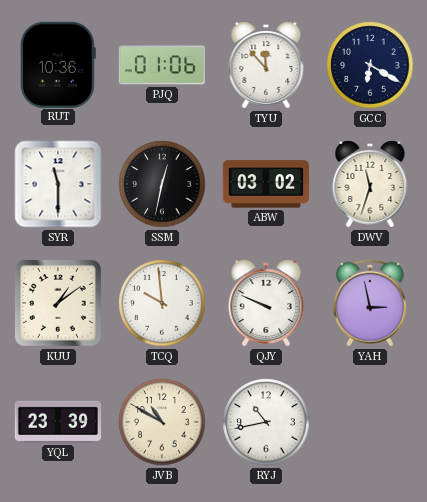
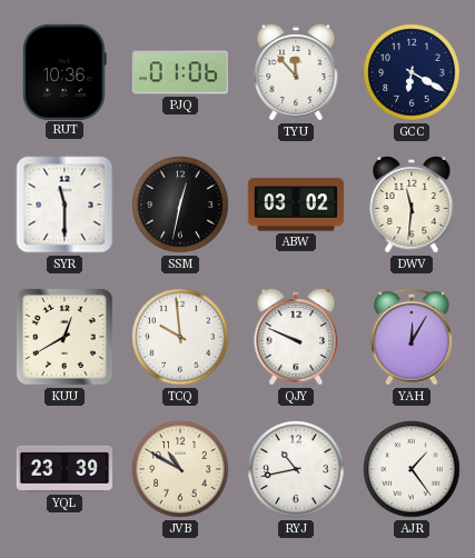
DWV: 11:33 -> 11:31
KUU: 1:09 -> 12:40
YAH: 2:58 -> 12:05
AJR: none -> 1:24
